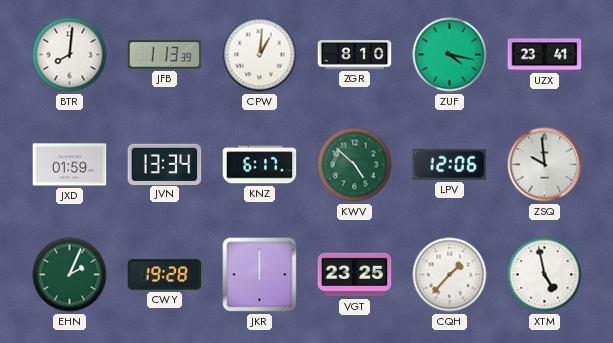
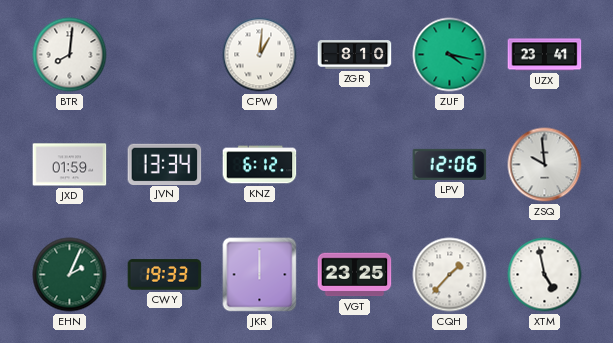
JFB: 1:13 -> none
KNZ: 6:17 -> 6:12
KWV: 4:52 -> none
CWY: 19:28 -> 19:33
